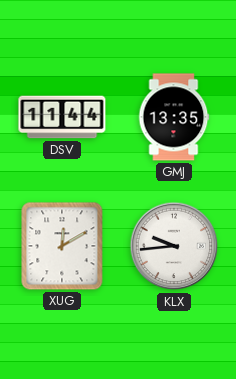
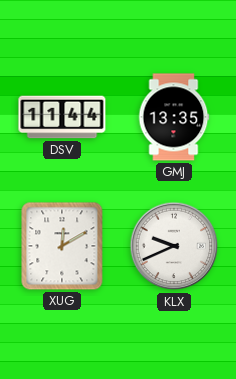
KLX: 9:44 -> 9:41
